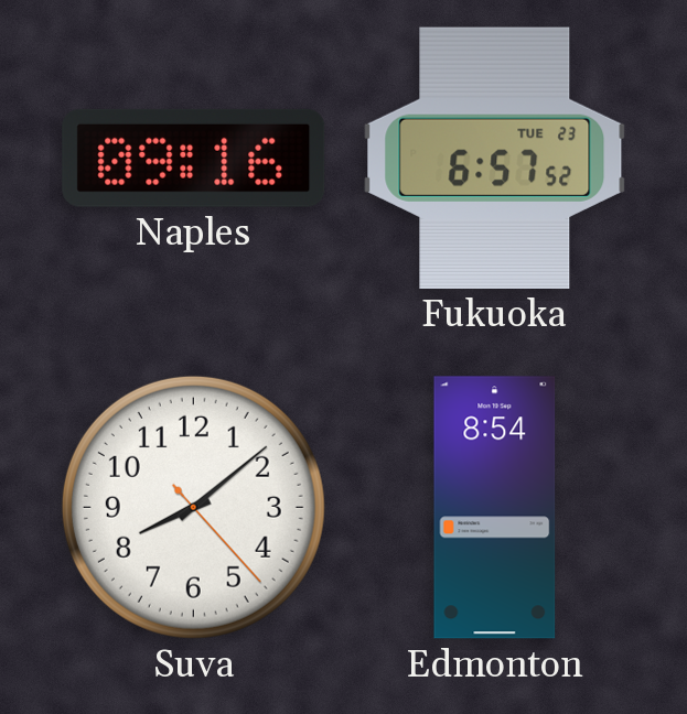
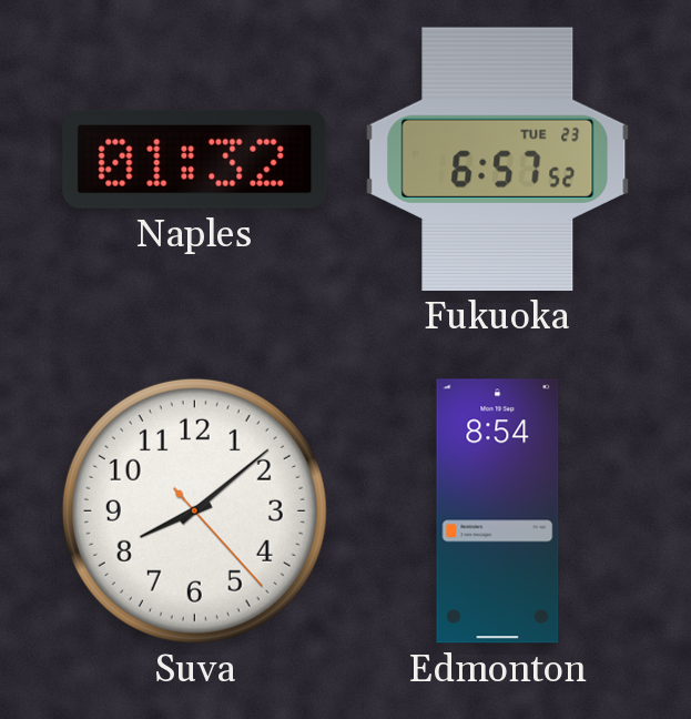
Naples: 09:16 -> 01:32
